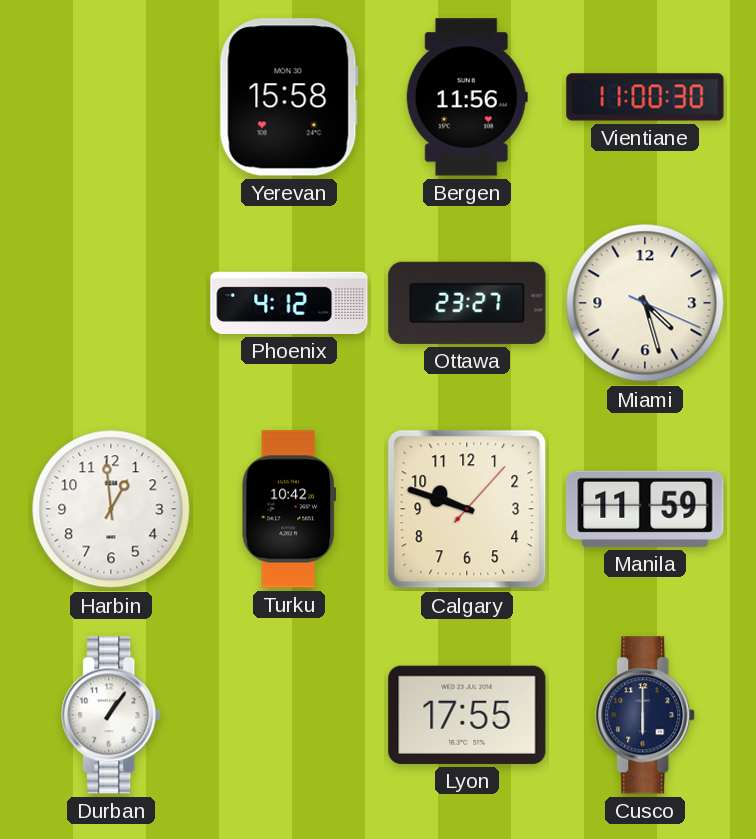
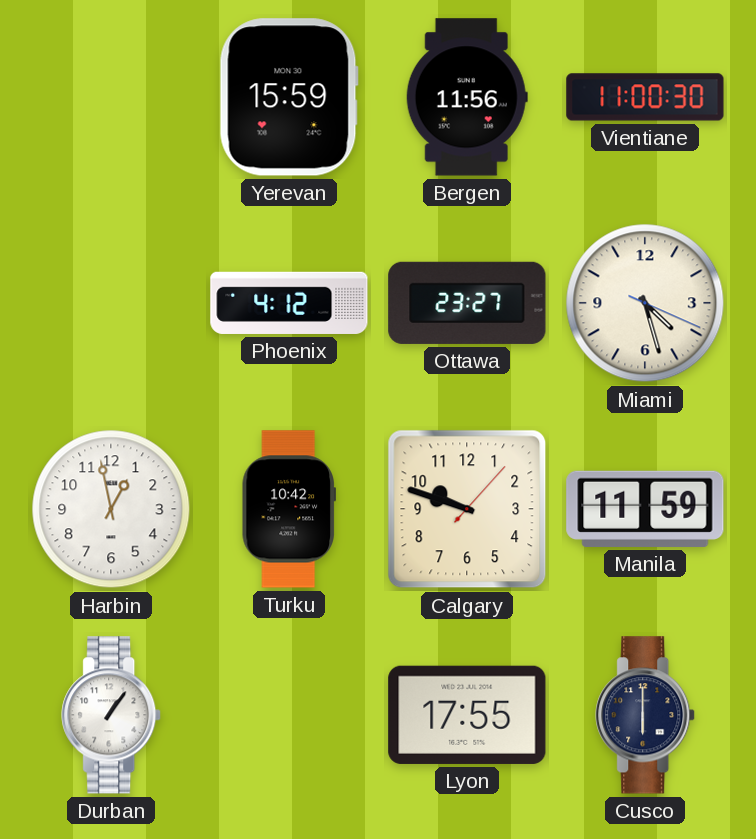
Yerevan: 15:58 -> 15:59
Harbin: 12:59 -> 12:58
